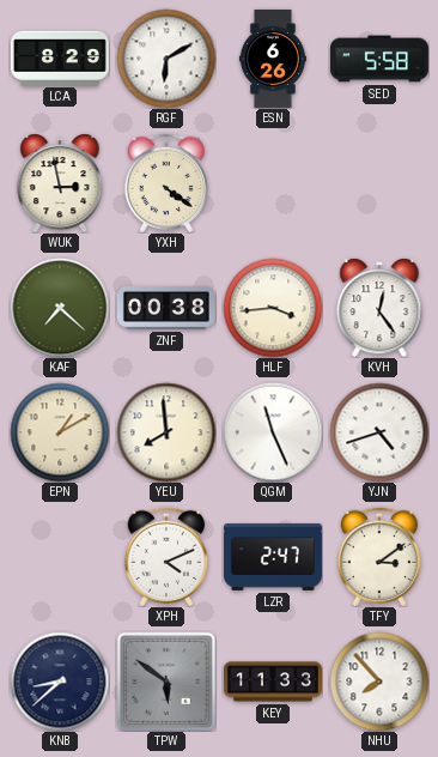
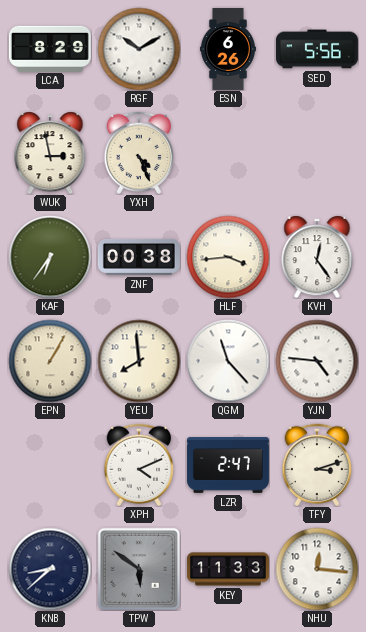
RGF: 6:10 -> 10:10
SED: 5:58 -> 5:56
YXH: 4:21 -> 4:26
KAF: 7:22 -> 6:36
EPN: 1:10 -> 1:05
QGM: 11:26 -> 11:23
YJN: 4:42 -> 4:46
TFY: 3:09 -> 3:12
NHU: 7:53 -> 12:16
